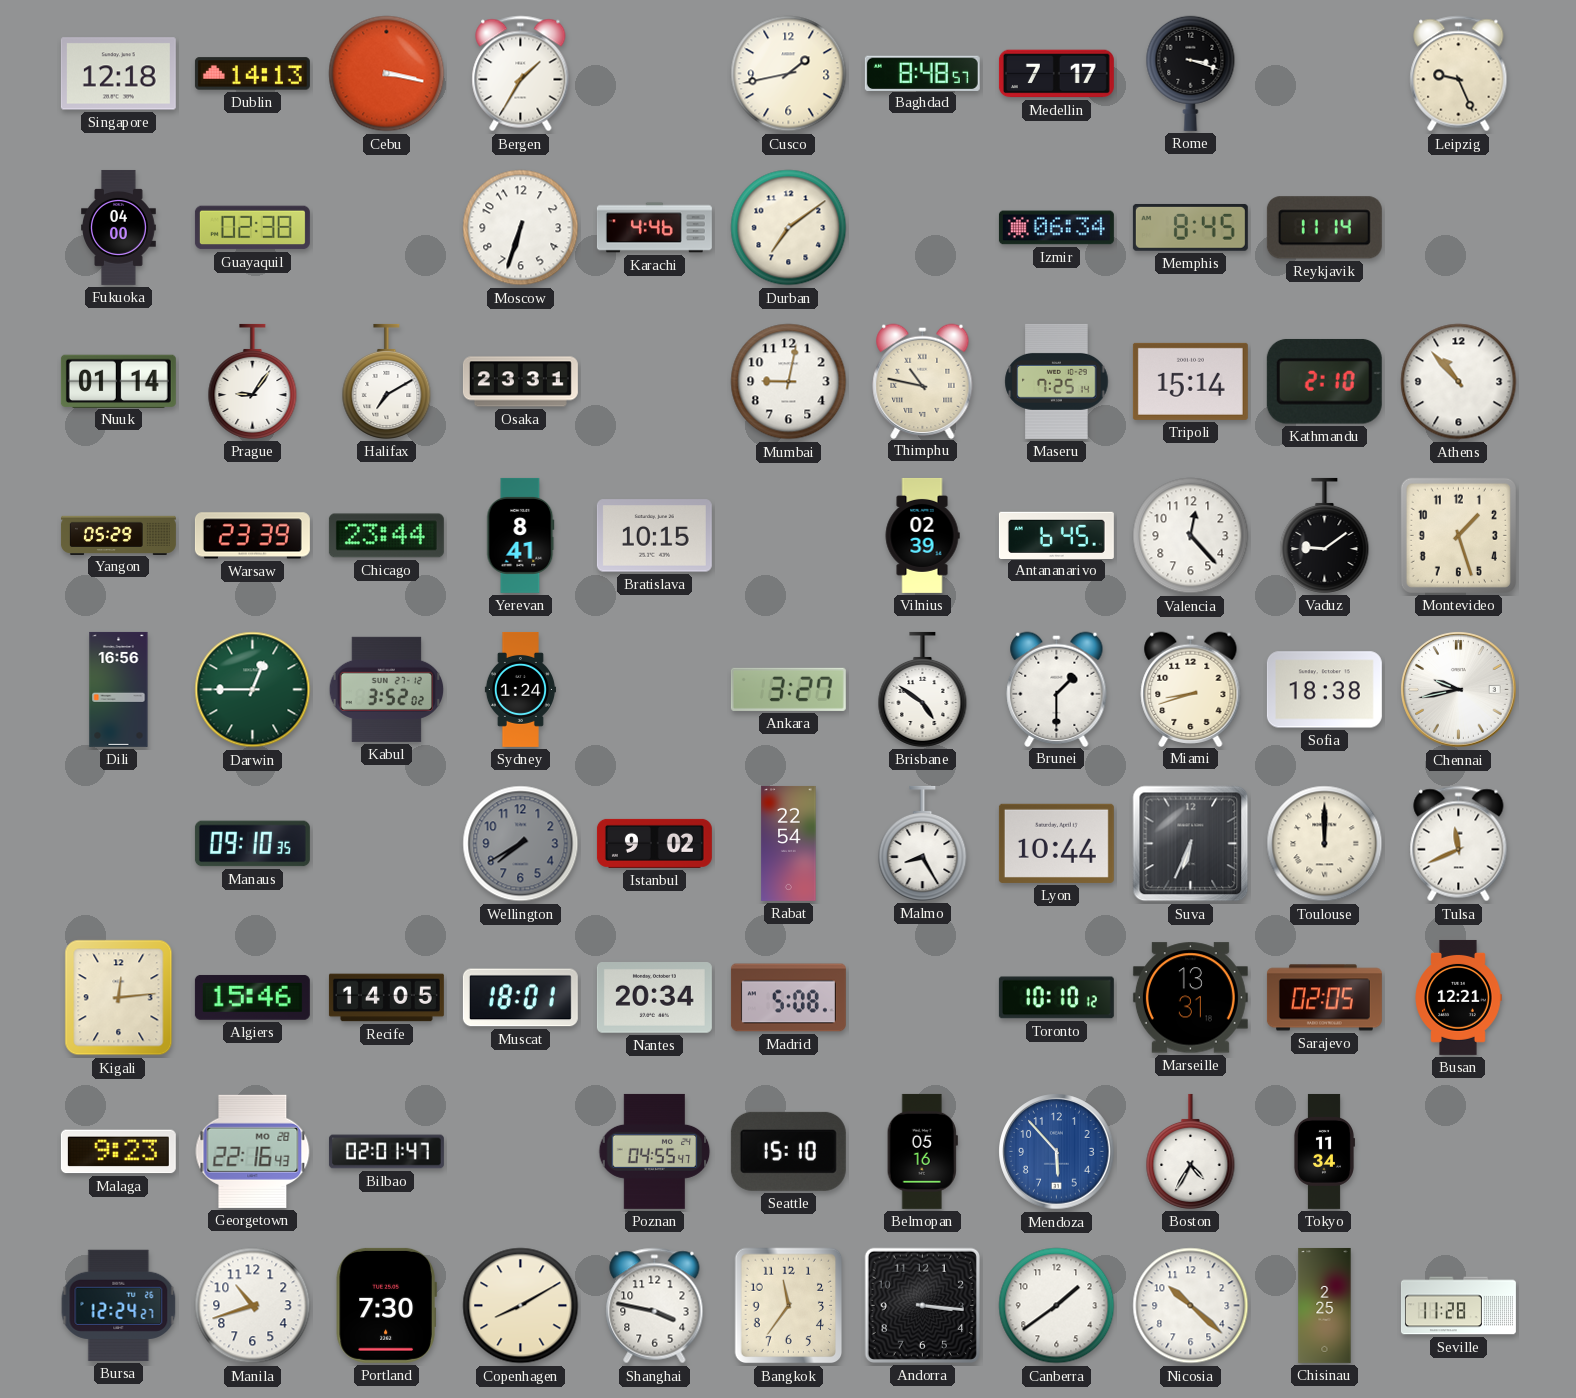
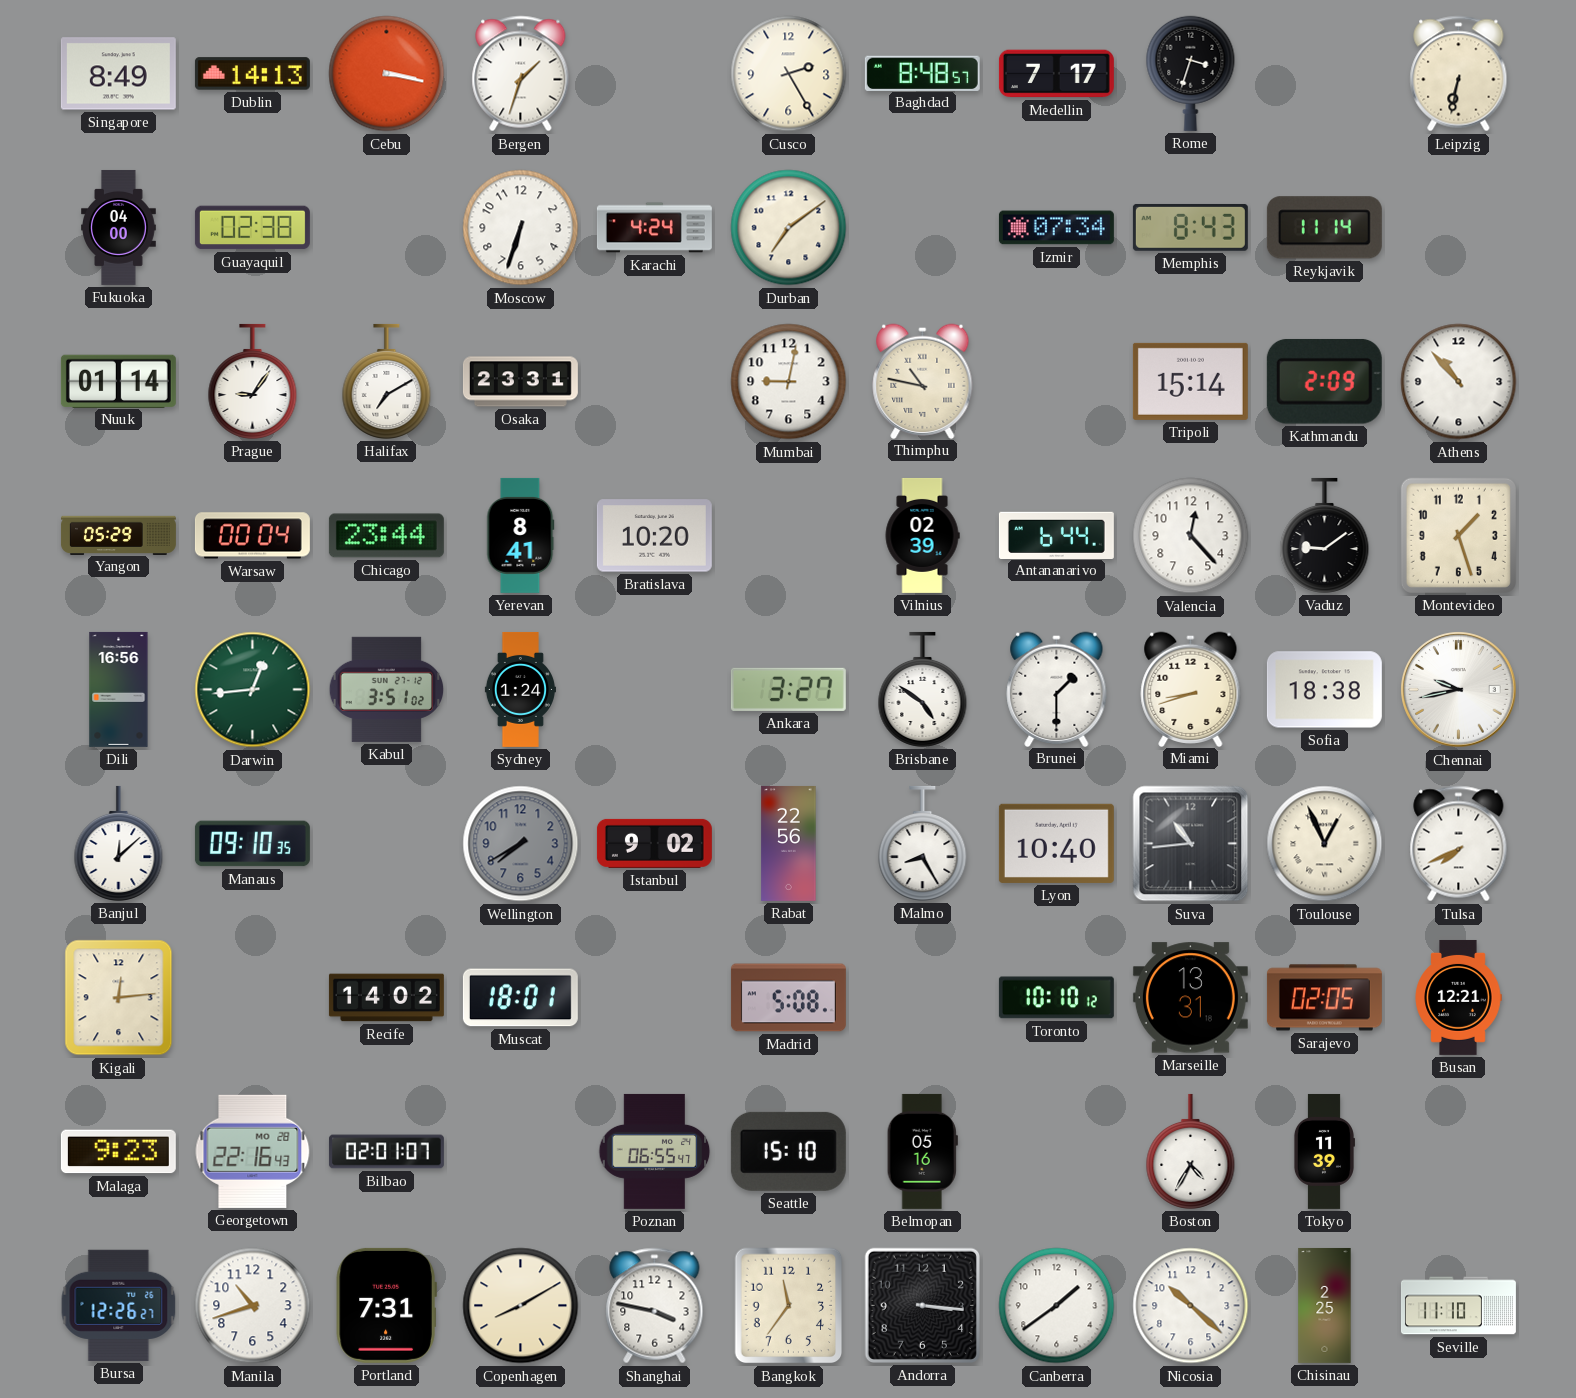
Singapore: 12:18 -> 8:49
Bergen: 1:35 -> 1:33
Cusco: 1:43 -> 2:25
Rome: 3:18 -> 3:33
Leipzig: 9:26 -> 6:32
Karachi: 4:46 -> 4:24
Izmir: 06:34 -> 07:34
Memphis: 8:45 -> 8:43
Maseru: 7:25 -> none
Kathmandu: 2:10 -> 2:09
Warsaw: 23:39 -> 00:04
Bratislava: 10:15 -> 10:20
Antananarivo: 6:45 -> 6:44
Darwin: 12:45 -> 12:44
Kabul: 3:52 -> 3:51
Banjul: none -> 12:08
Rabat: 22:54 -> 22:56
Lyon: 10:44 -> 10:40
Suva: 6:34 -> 10:44
Toulouse: 12:00 -> 12:56
Tulsa: 11:41 -> 7:41
Algiers: 15:46 -> none
Recife: 14:05 -> 14:02
Nantes: 20:34 -> none
Bilbao: 02:01:47 -> 02:01:07
Poznan: 04:55 -> 06:55
Mendoza: 5:53 -> none
Tokyo: 11:34 -> 11:39
Bursa: 12:24 -> 12:26
Portland: 7:30 -> 7:31
Seville: 11:28 -> 11:10
